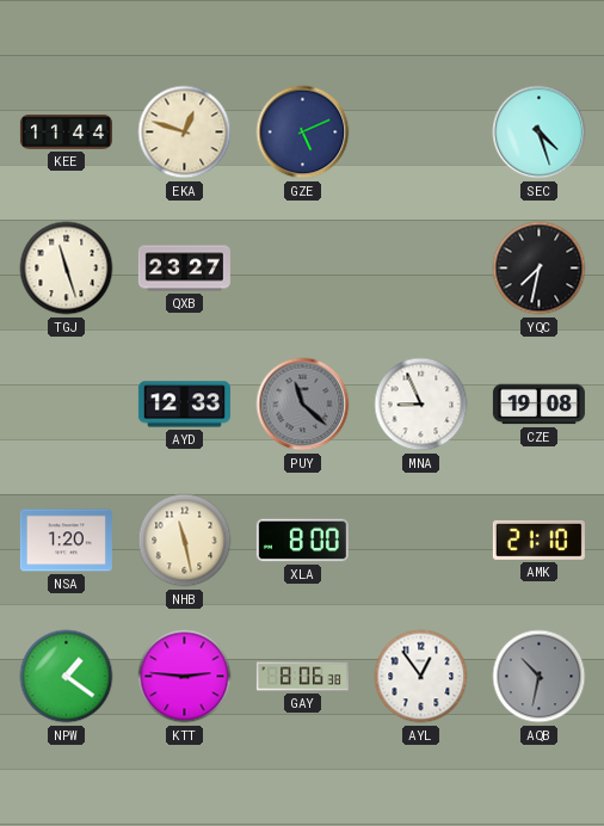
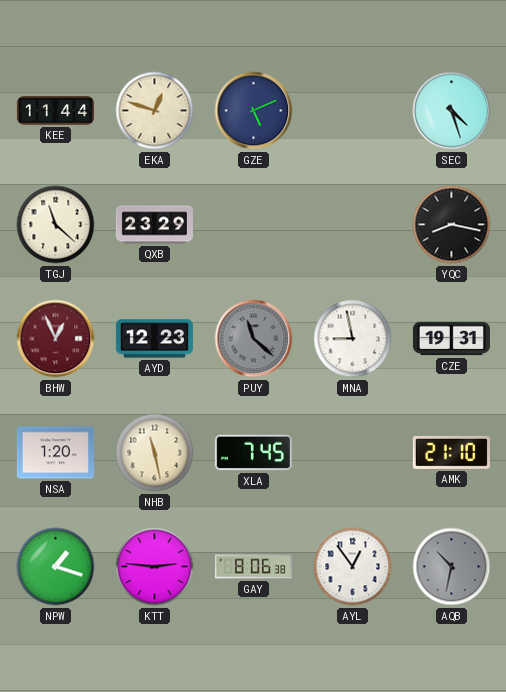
TGJ: 11:27 -> 11:22
QXB: 23:27 -> 23:29
YQC: 7:32 -> 8:17
BHW: none -> 12:56
AYD: 12:33 -> 12:23
MNA: 8:56 -> 8:58
CZE: 19:08 -> 19:31
XLA: 8:00 -> 7:45
NPW: 1:21 -> 1:18
